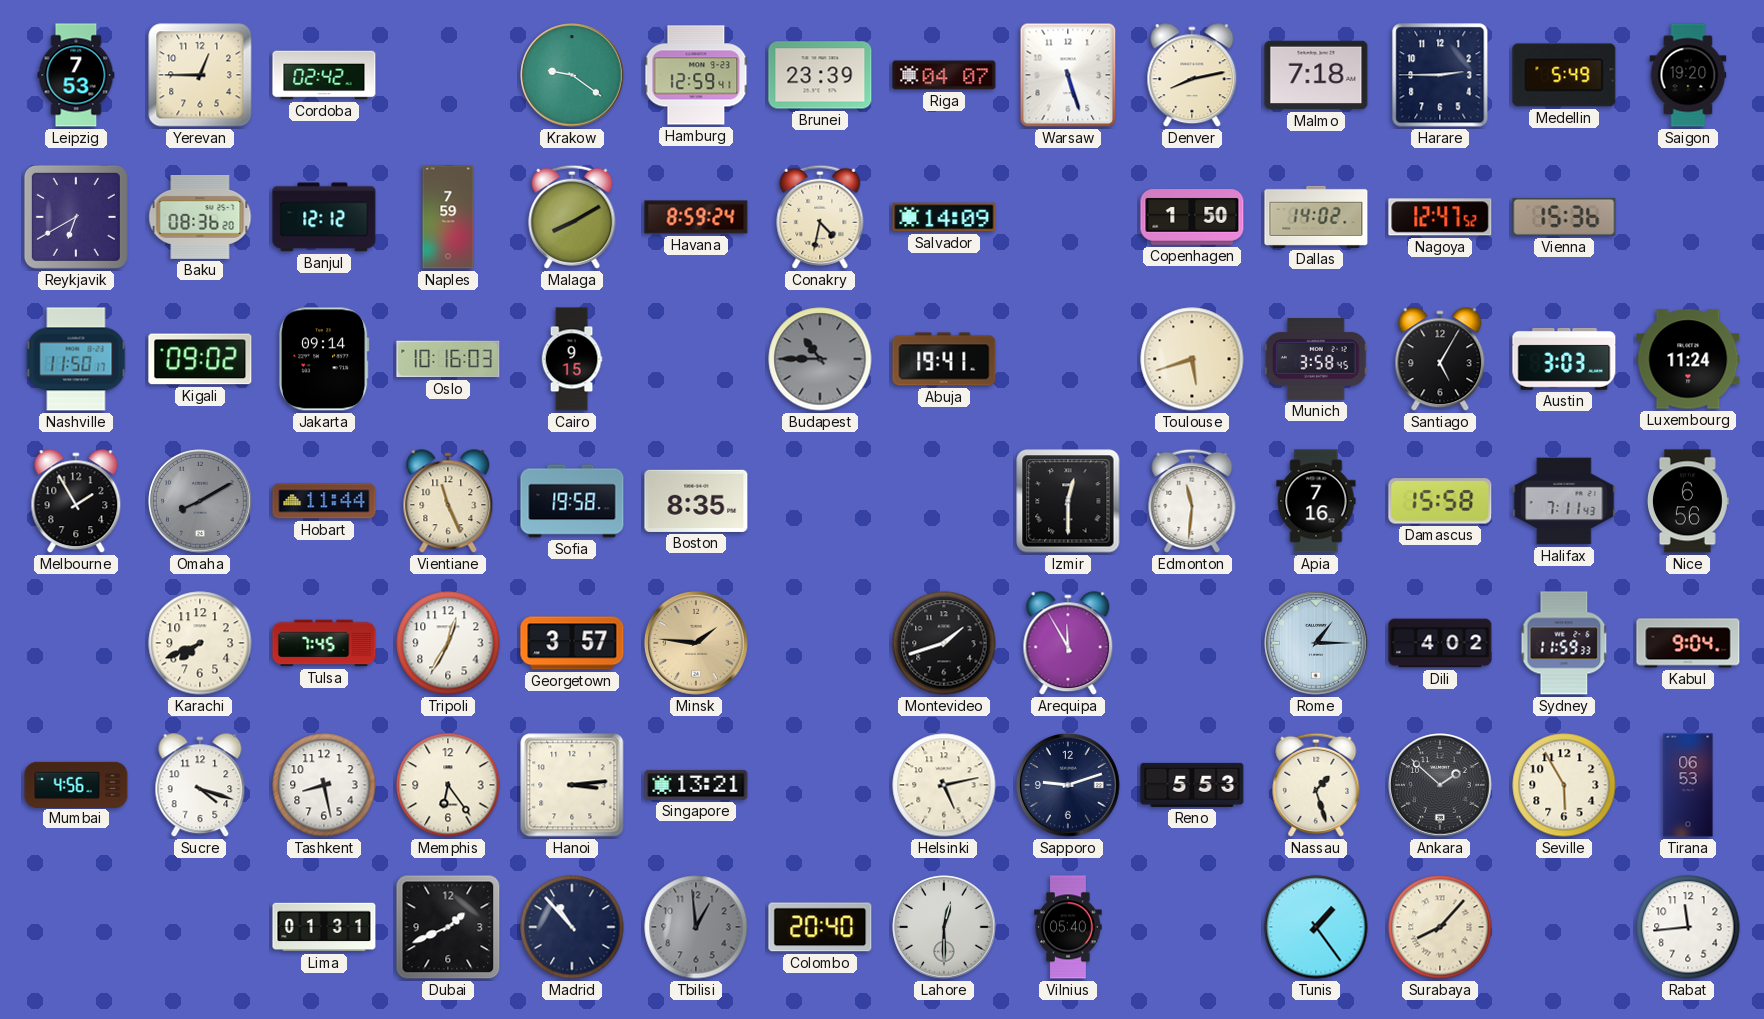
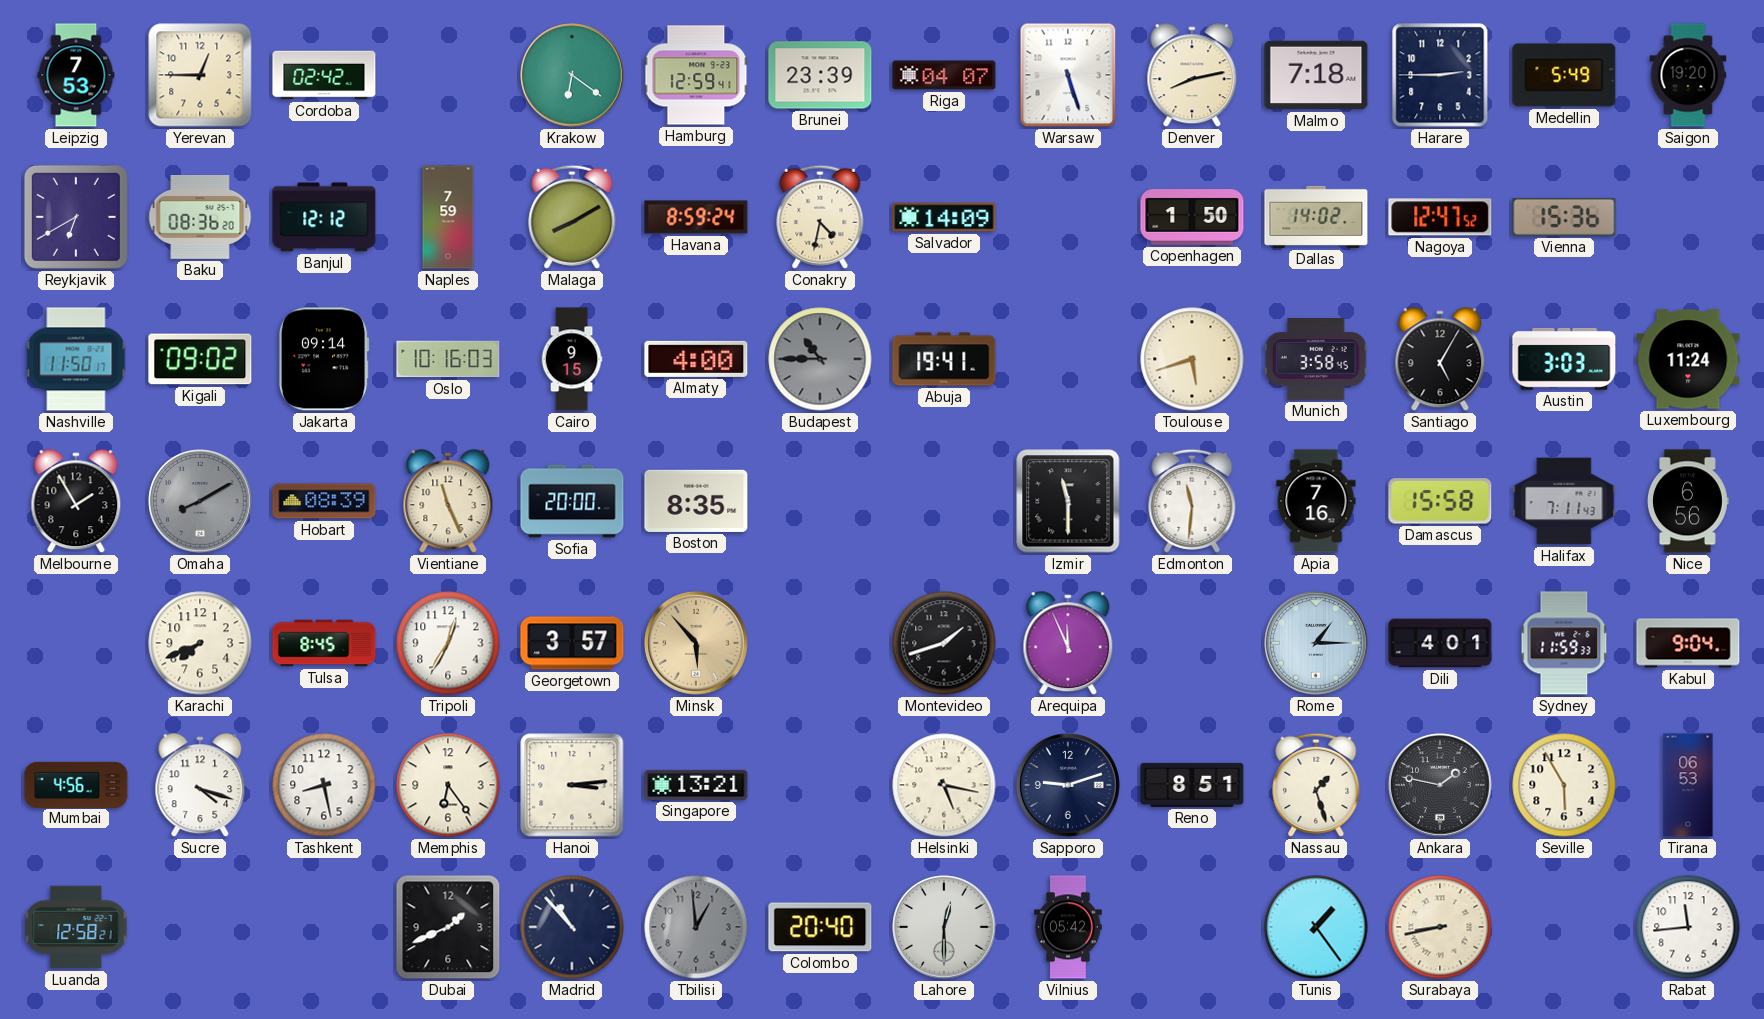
Krakow: 9:21 -> 6:21
Almaty: none -> 4:00
Hobart: 11:44 -> 08:39
Sofia: 19:58 -> 20:00
Izmir: 12:30 -> 11:30
Tulsa: 7:45 -> 8:45
Minsk: 1:46 -> 5:53
Arequipa: 11:55 -> 11:56
Dili: 4:02 -> 4:01
Helsinki: 5:13 -> 5:17
Reno: 5:53 -> 8:51
Ankara: 1:52 -> 1:47
Luanda: none -> 12:58
Lima: 01:31 -> none
Vilnius: 05:40 -> 05:42
Surabaya: 8:07 -> 8:43
